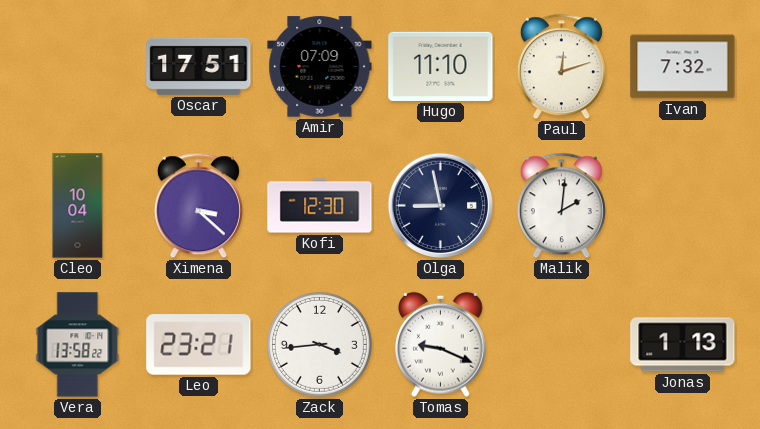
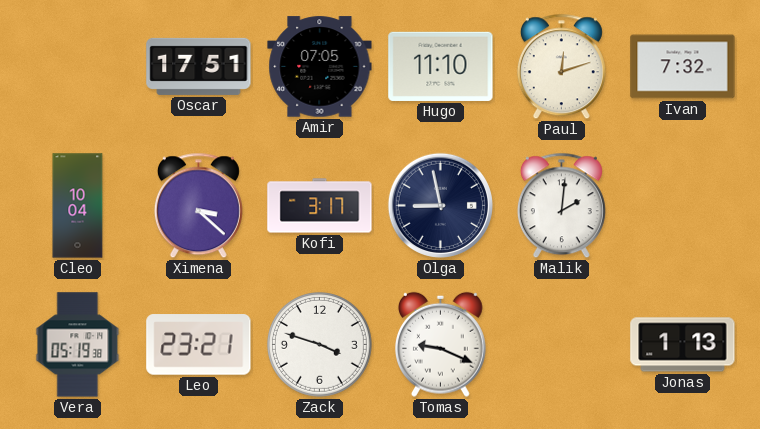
Amir: 07:09 -> 07:05
Kofi: 12:30 -> 3:17
Vera: 13:58 -> 05:19
Zack: 3:44 -> 3:48
